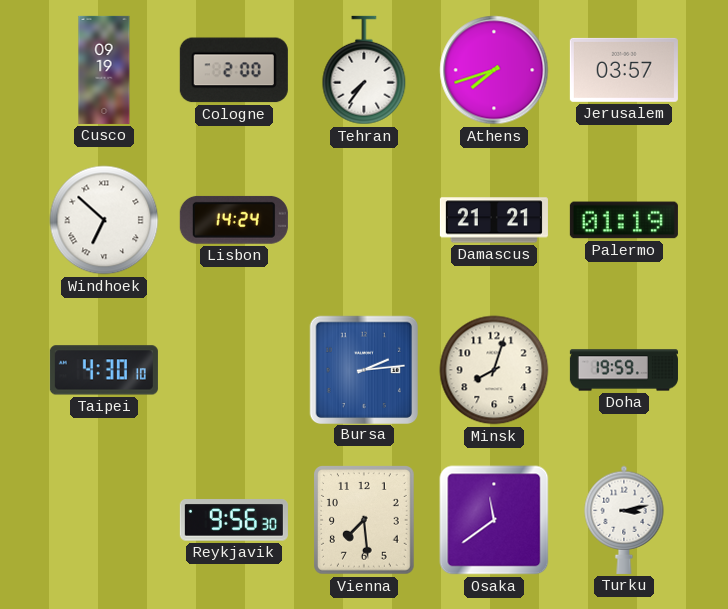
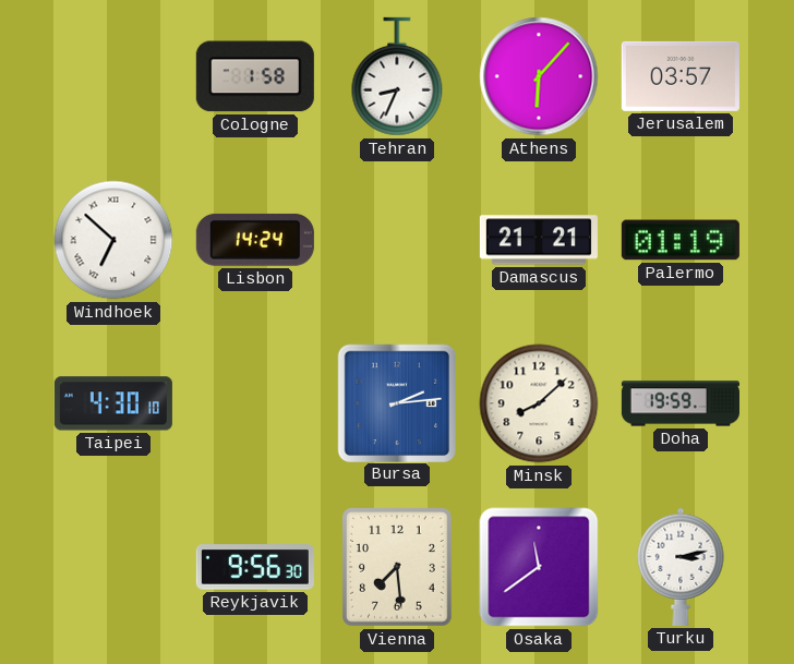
Cusco: 09:19 -> none
Cologne: 2:00 -> 1:58
Tehran: 7:36 -> 8:34
Athens: 7:42 -> 6:07
Minsk: 8:03 -> 8:08
